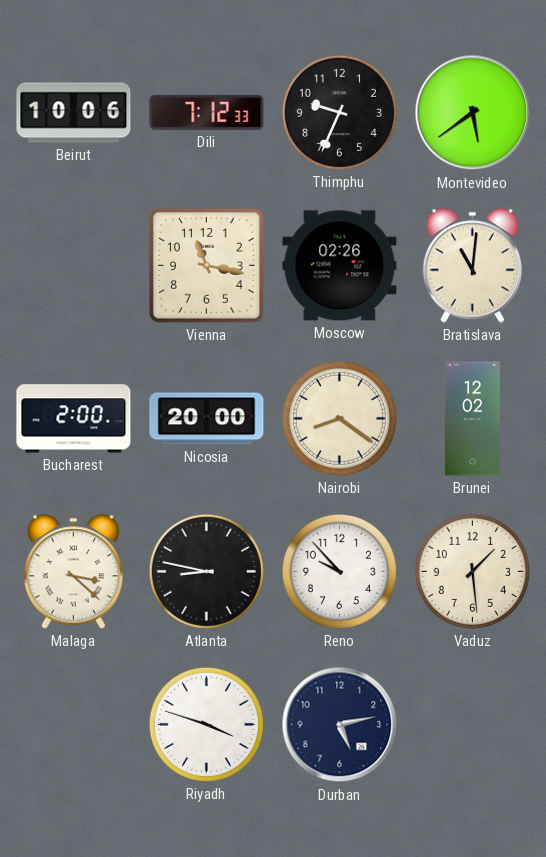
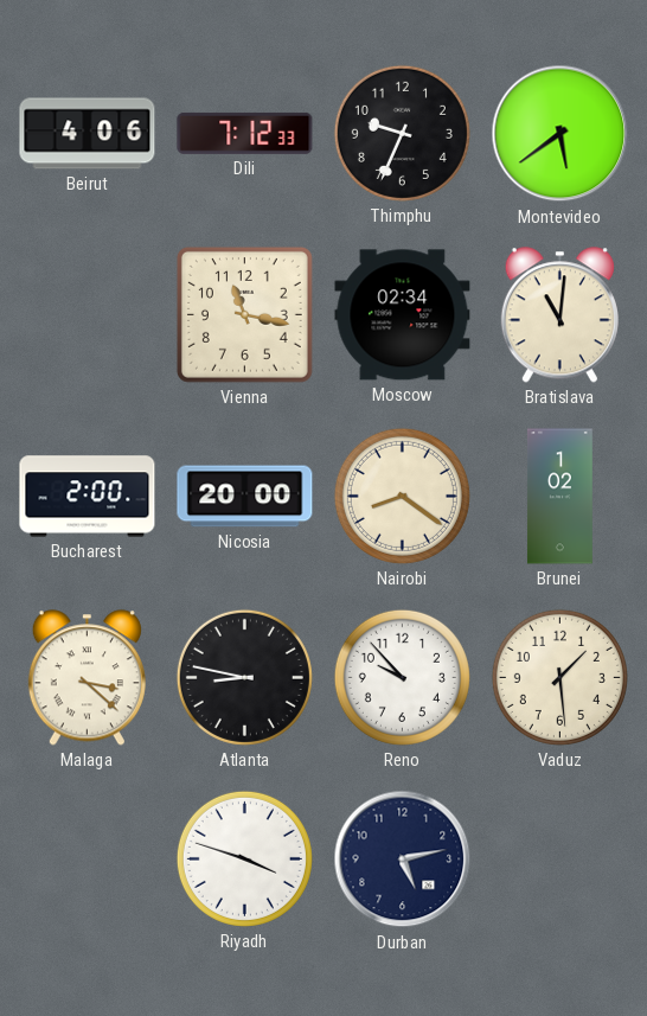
Beirut: 10:06 -> 4:06
Moscow: 02:26 -> 02:34
Brunei: 12:02 -> 1:02
